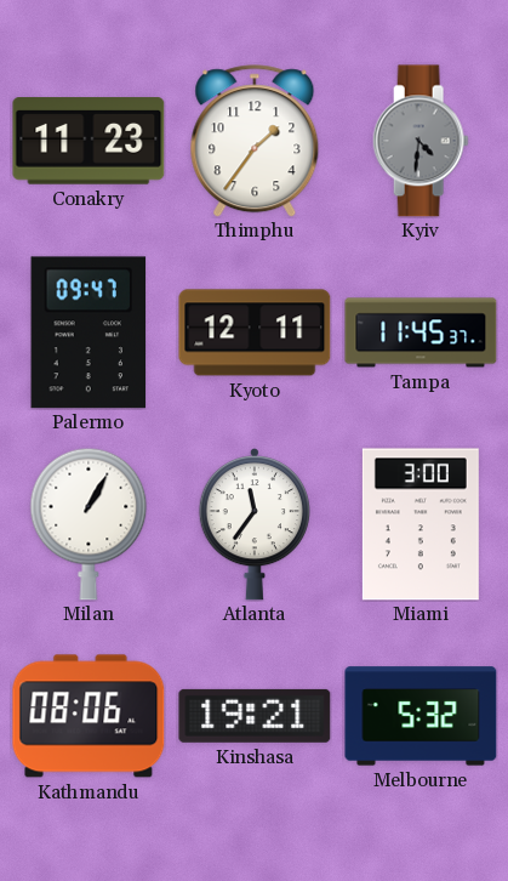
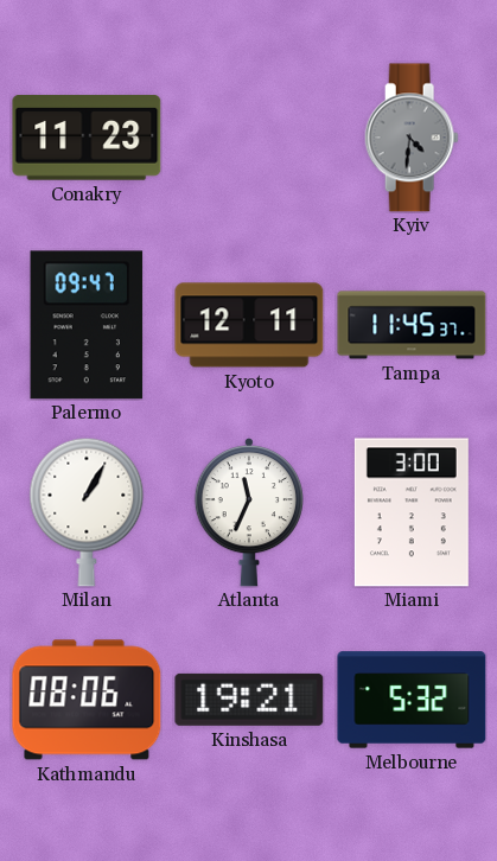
Thimphu: 1:36 -> none
Atlanta: 11:36 -> 11:34
